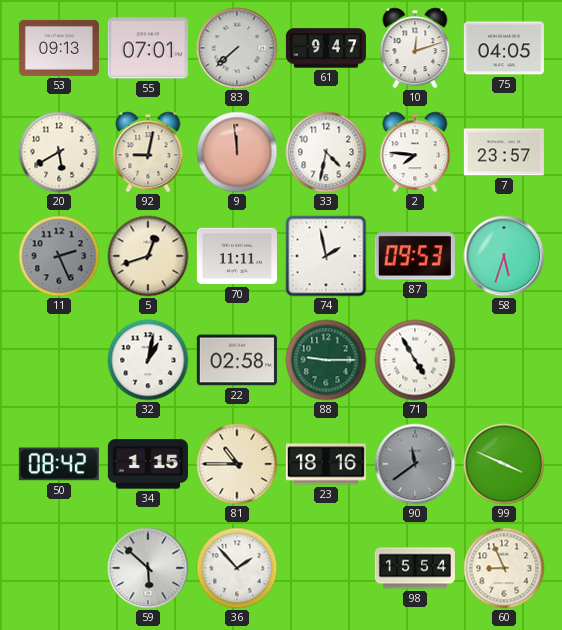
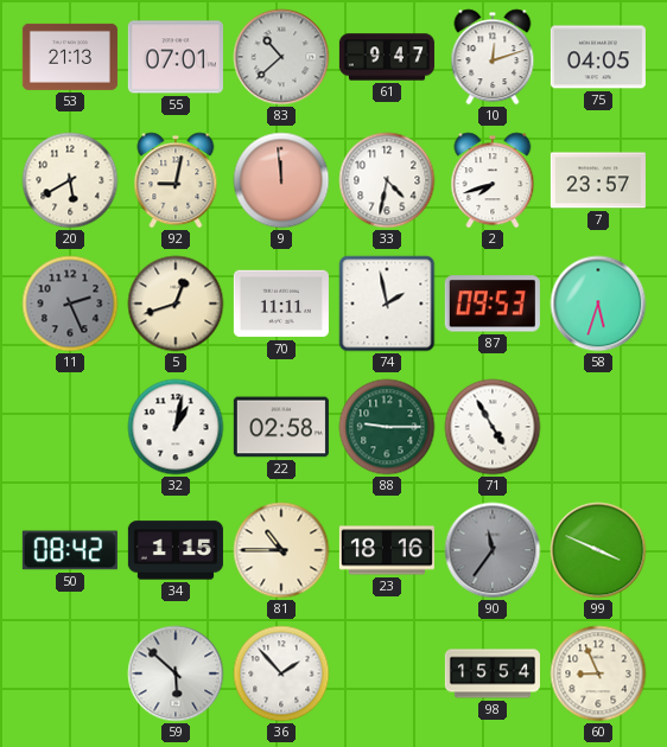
53: 09:13 -> 21:13
83: 7:38 -> 10:38
2: 7:46 -> 7:42
90: 11:39 -> 11:36
